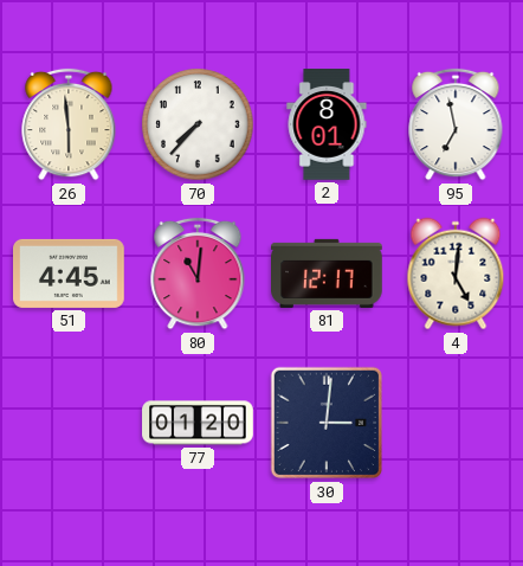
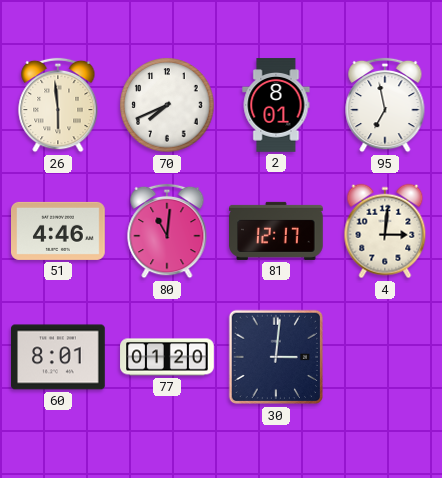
70: 7:37 -> 7:41
51: 4:45 -> 4:46
4: 5:01 -> 3:01
60: none -> 8:01
